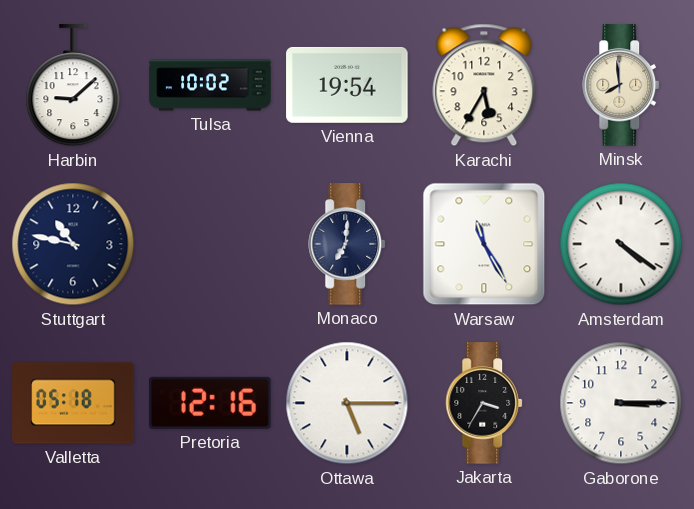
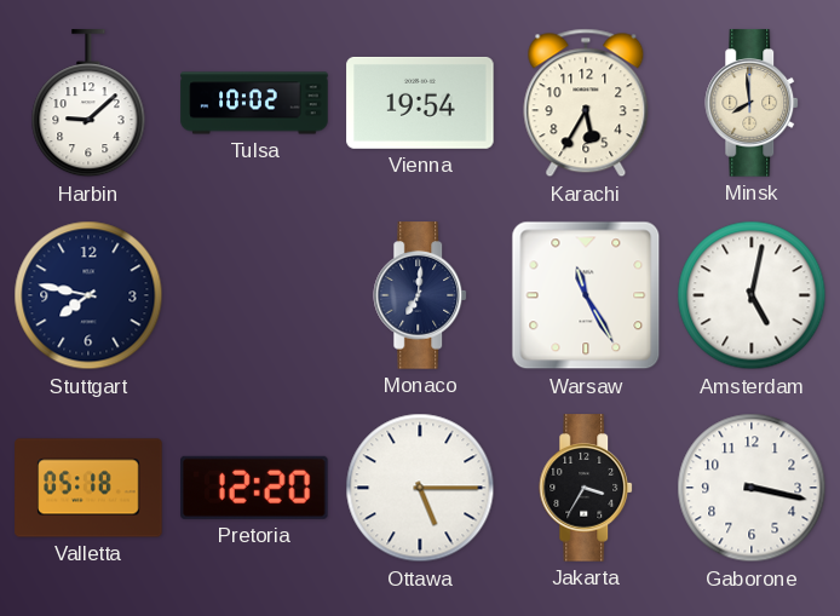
Stuttgart: 10:47 -> 7:47
Amsterdam: 4:21 -> 5:02
Pretoria: 12:16 -> 12:20
Gaborone: 3:15 -> 3:17
